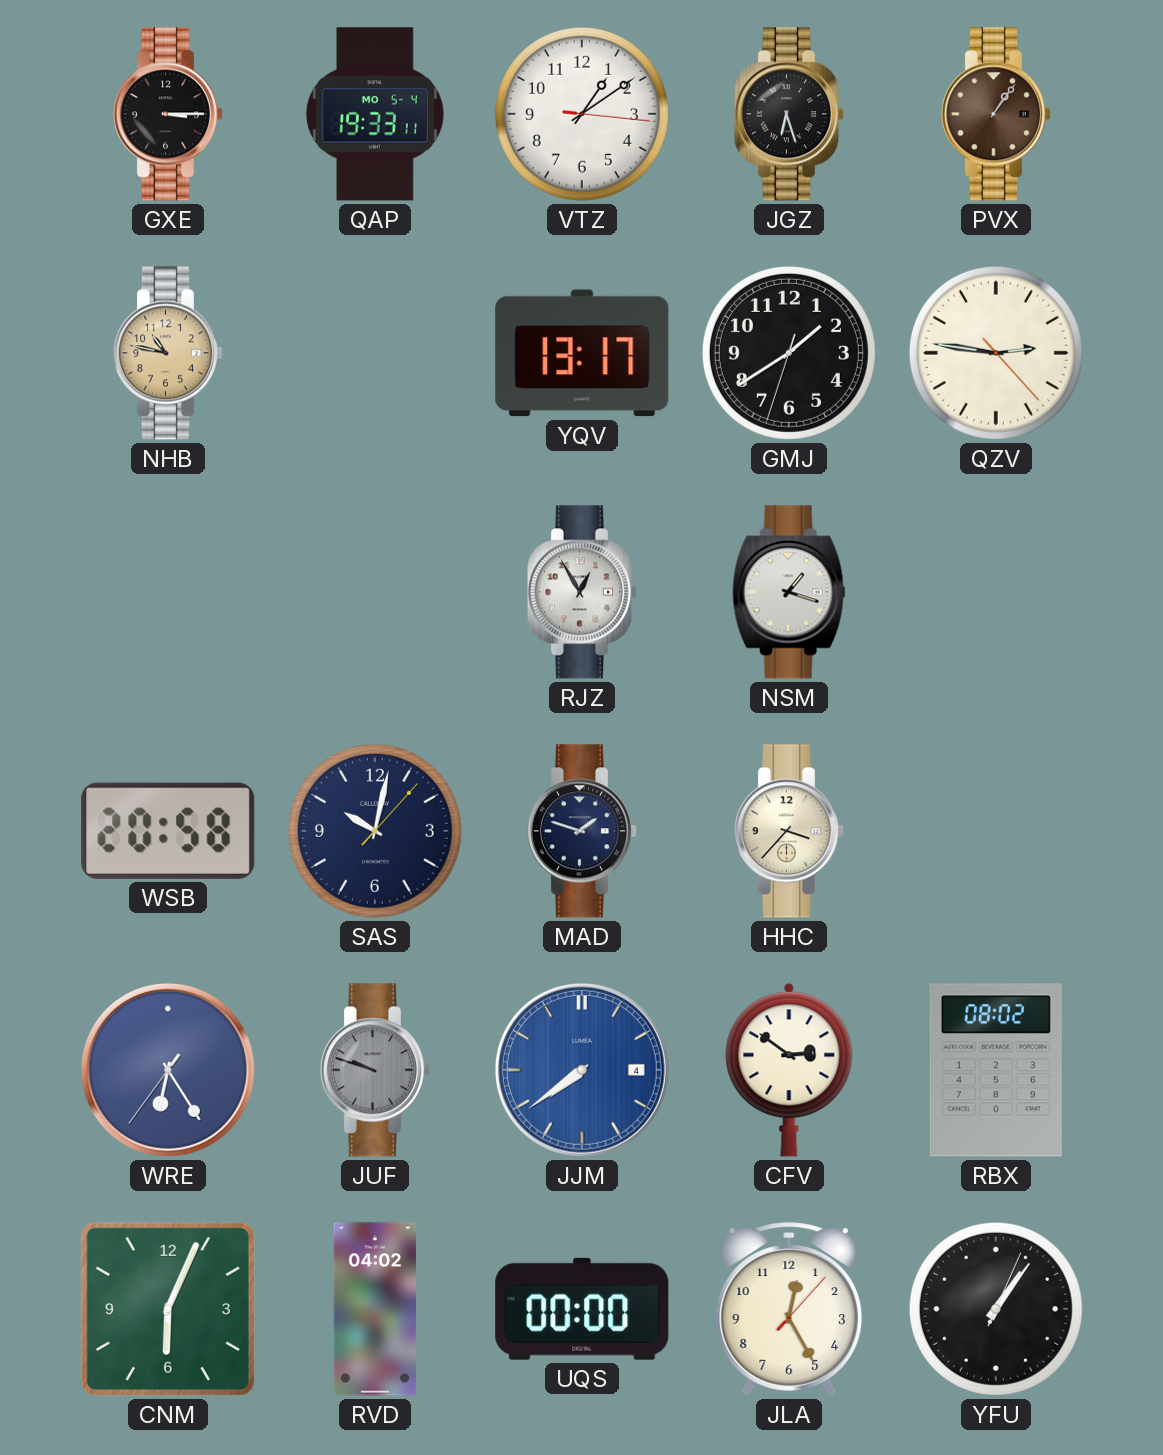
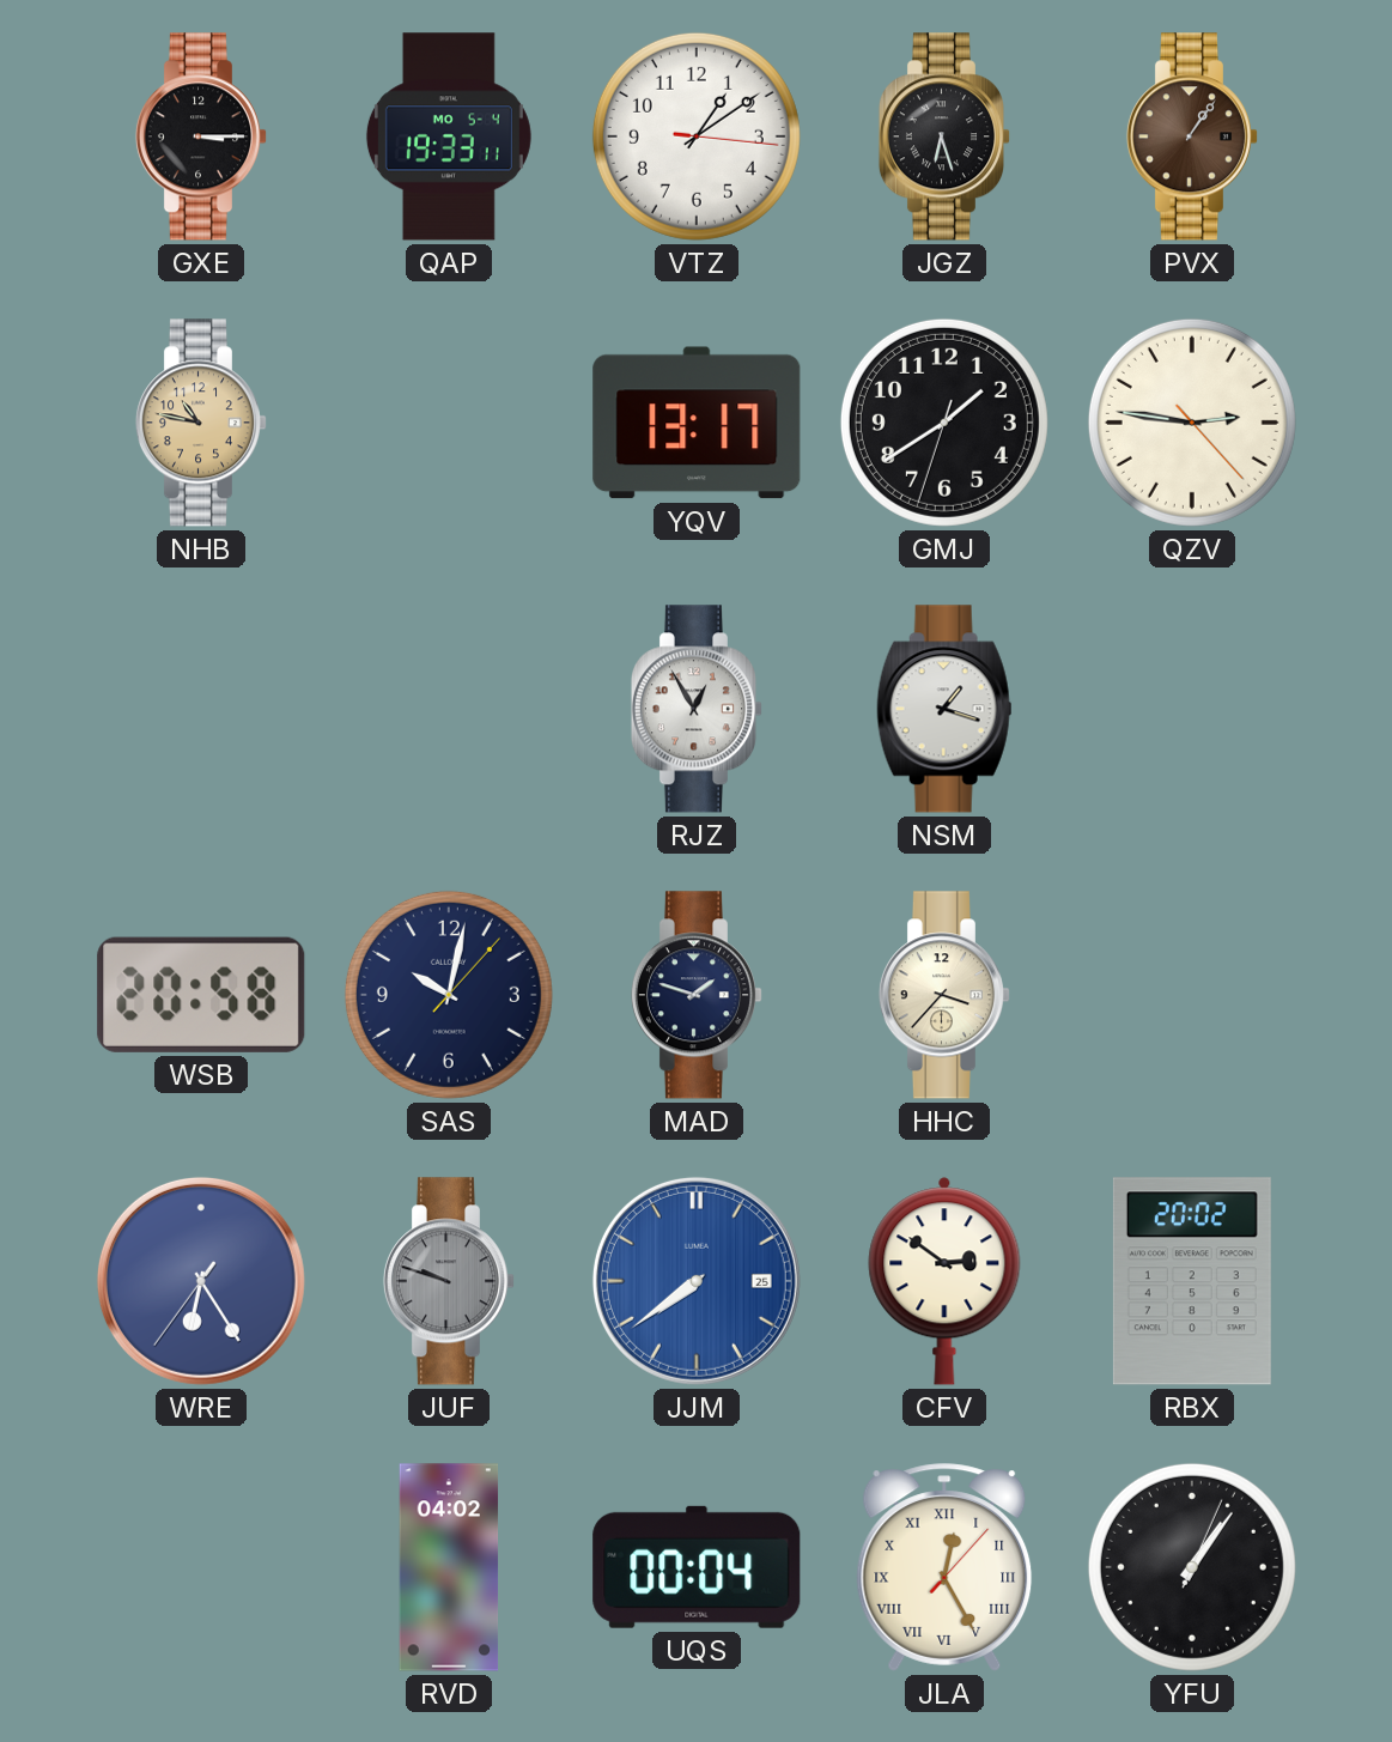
JJM date: 4 -> 25
RBX: 08:02 -> 20:02
CNM: 6:04 -> none
UQS: 00:00 -> 00:04
JLA numerals: Arabic -> Roman
